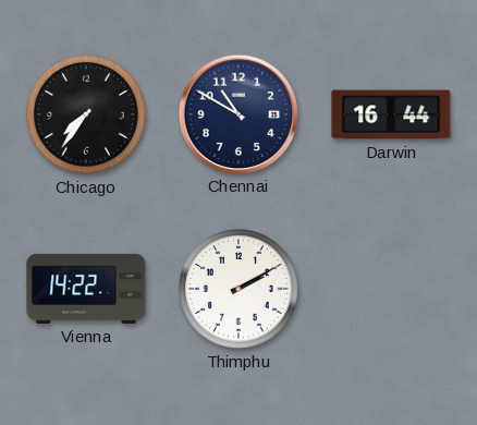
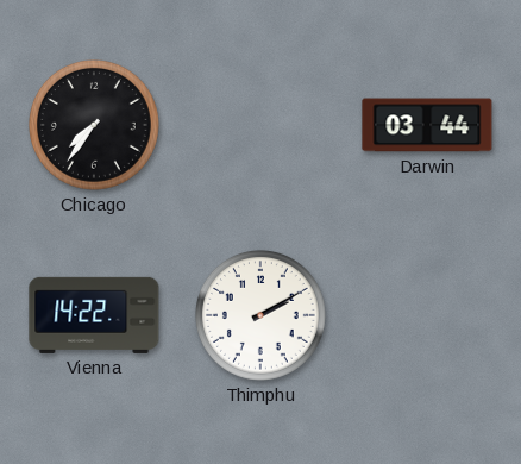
Chennai: 10:50 -> none
Darwin: 16:44 -> 03:44
